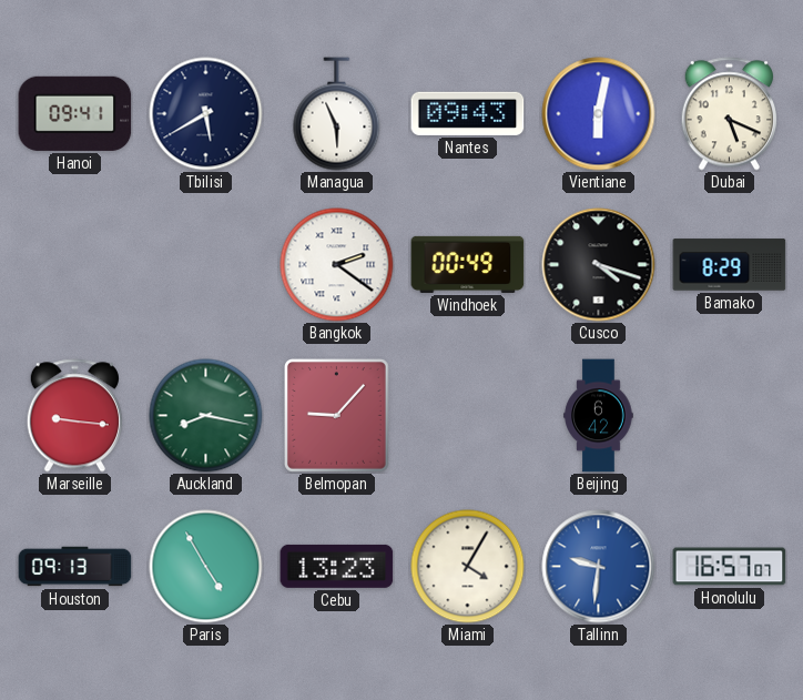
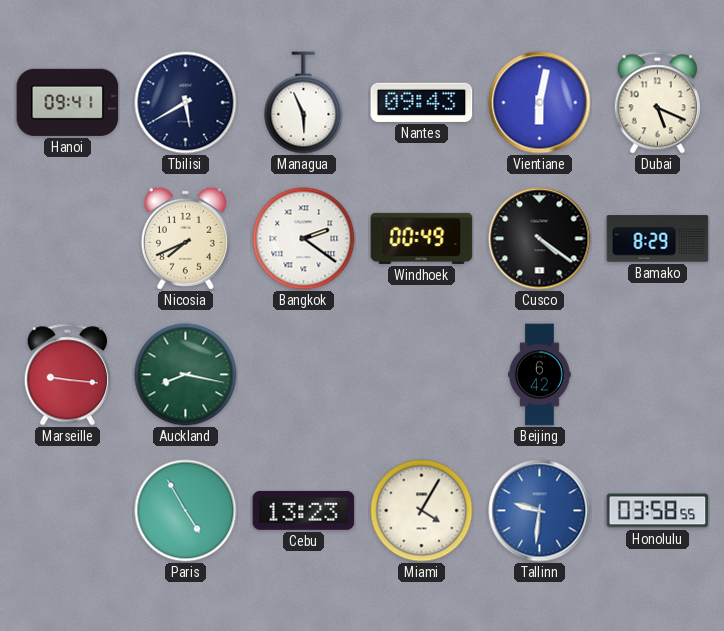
Nicosia: none -> 7:41
Cusco: 4:18 -> 4:21
Belmopan: 9:07 -> none
Houston: 09:13 -> none
Honolulu: 16:57 -> 03:58
